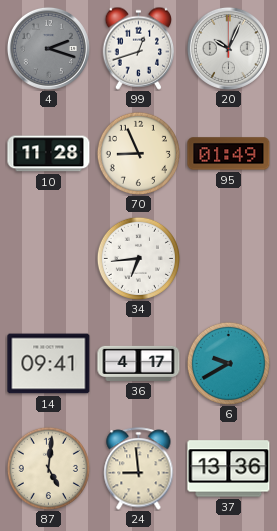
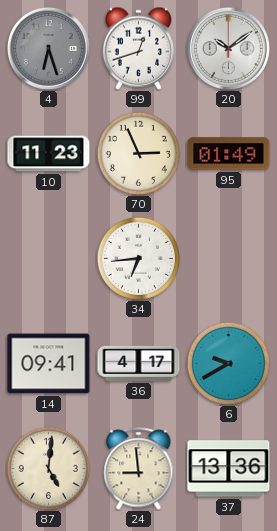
4: 2:18 -> 6:27
20: 10:04 -> 10:09
10: 11:28 -> 11:23
70: 8:56 -> 2:56
